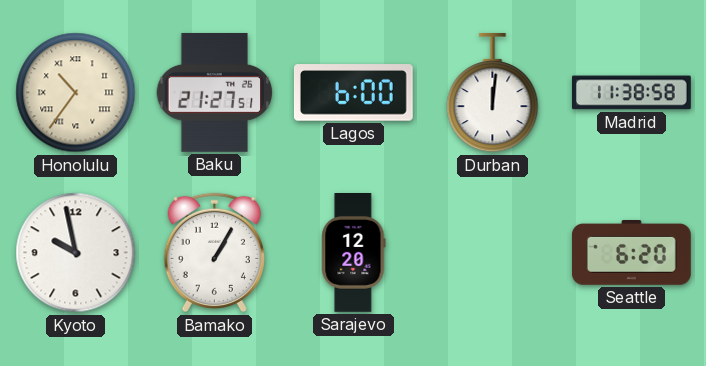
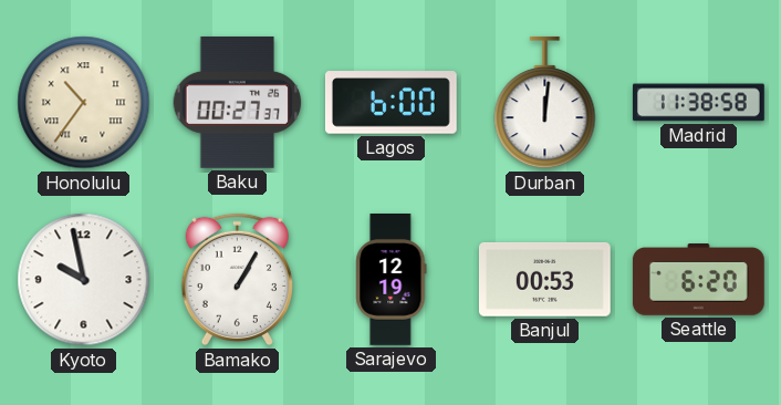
Baku: 21:27 -> 00:27
Sarajevo: 12:20 -> 12:19
Banjul: none -> 00:53
